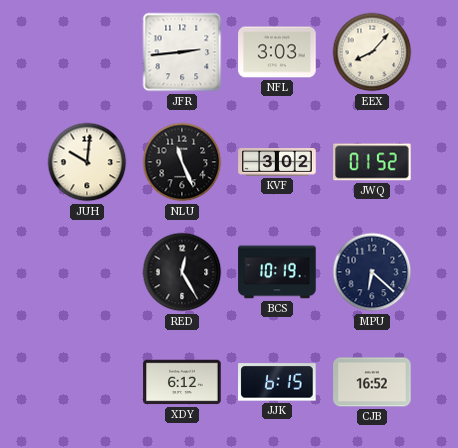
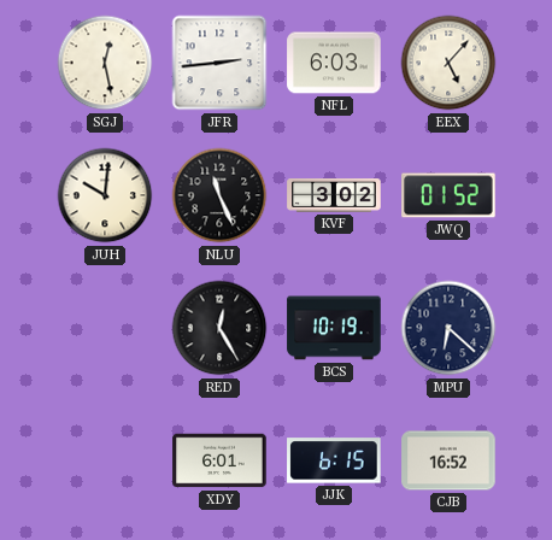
SGJ: none -> 12:28
NFL: 3:03 -> 6:03
EEX: 8:07 -> 5:07
XDY: 6:12 -> 6:01
